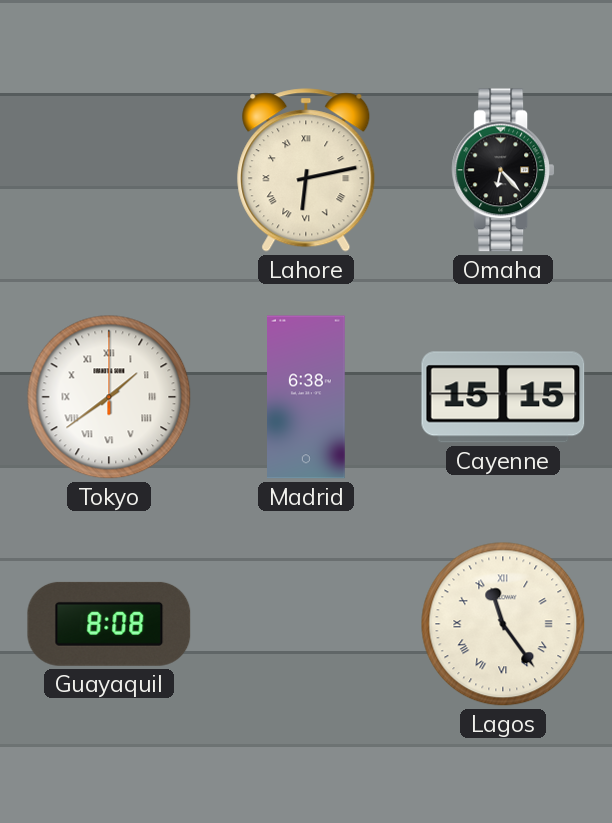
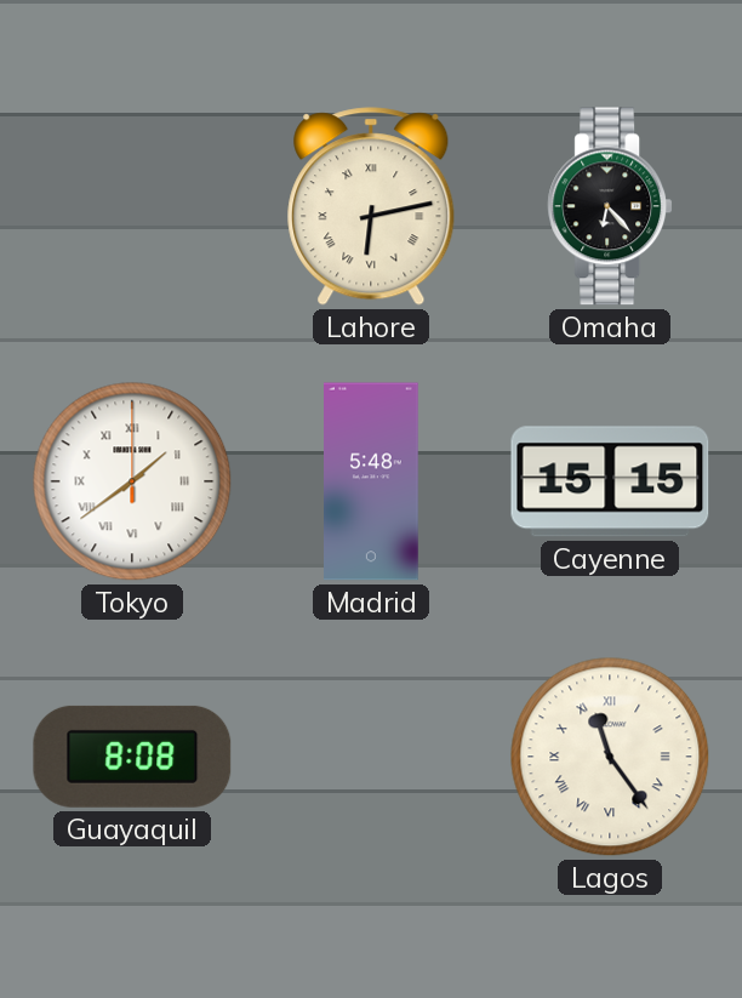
Madrid: 6:38 -> 5:48
